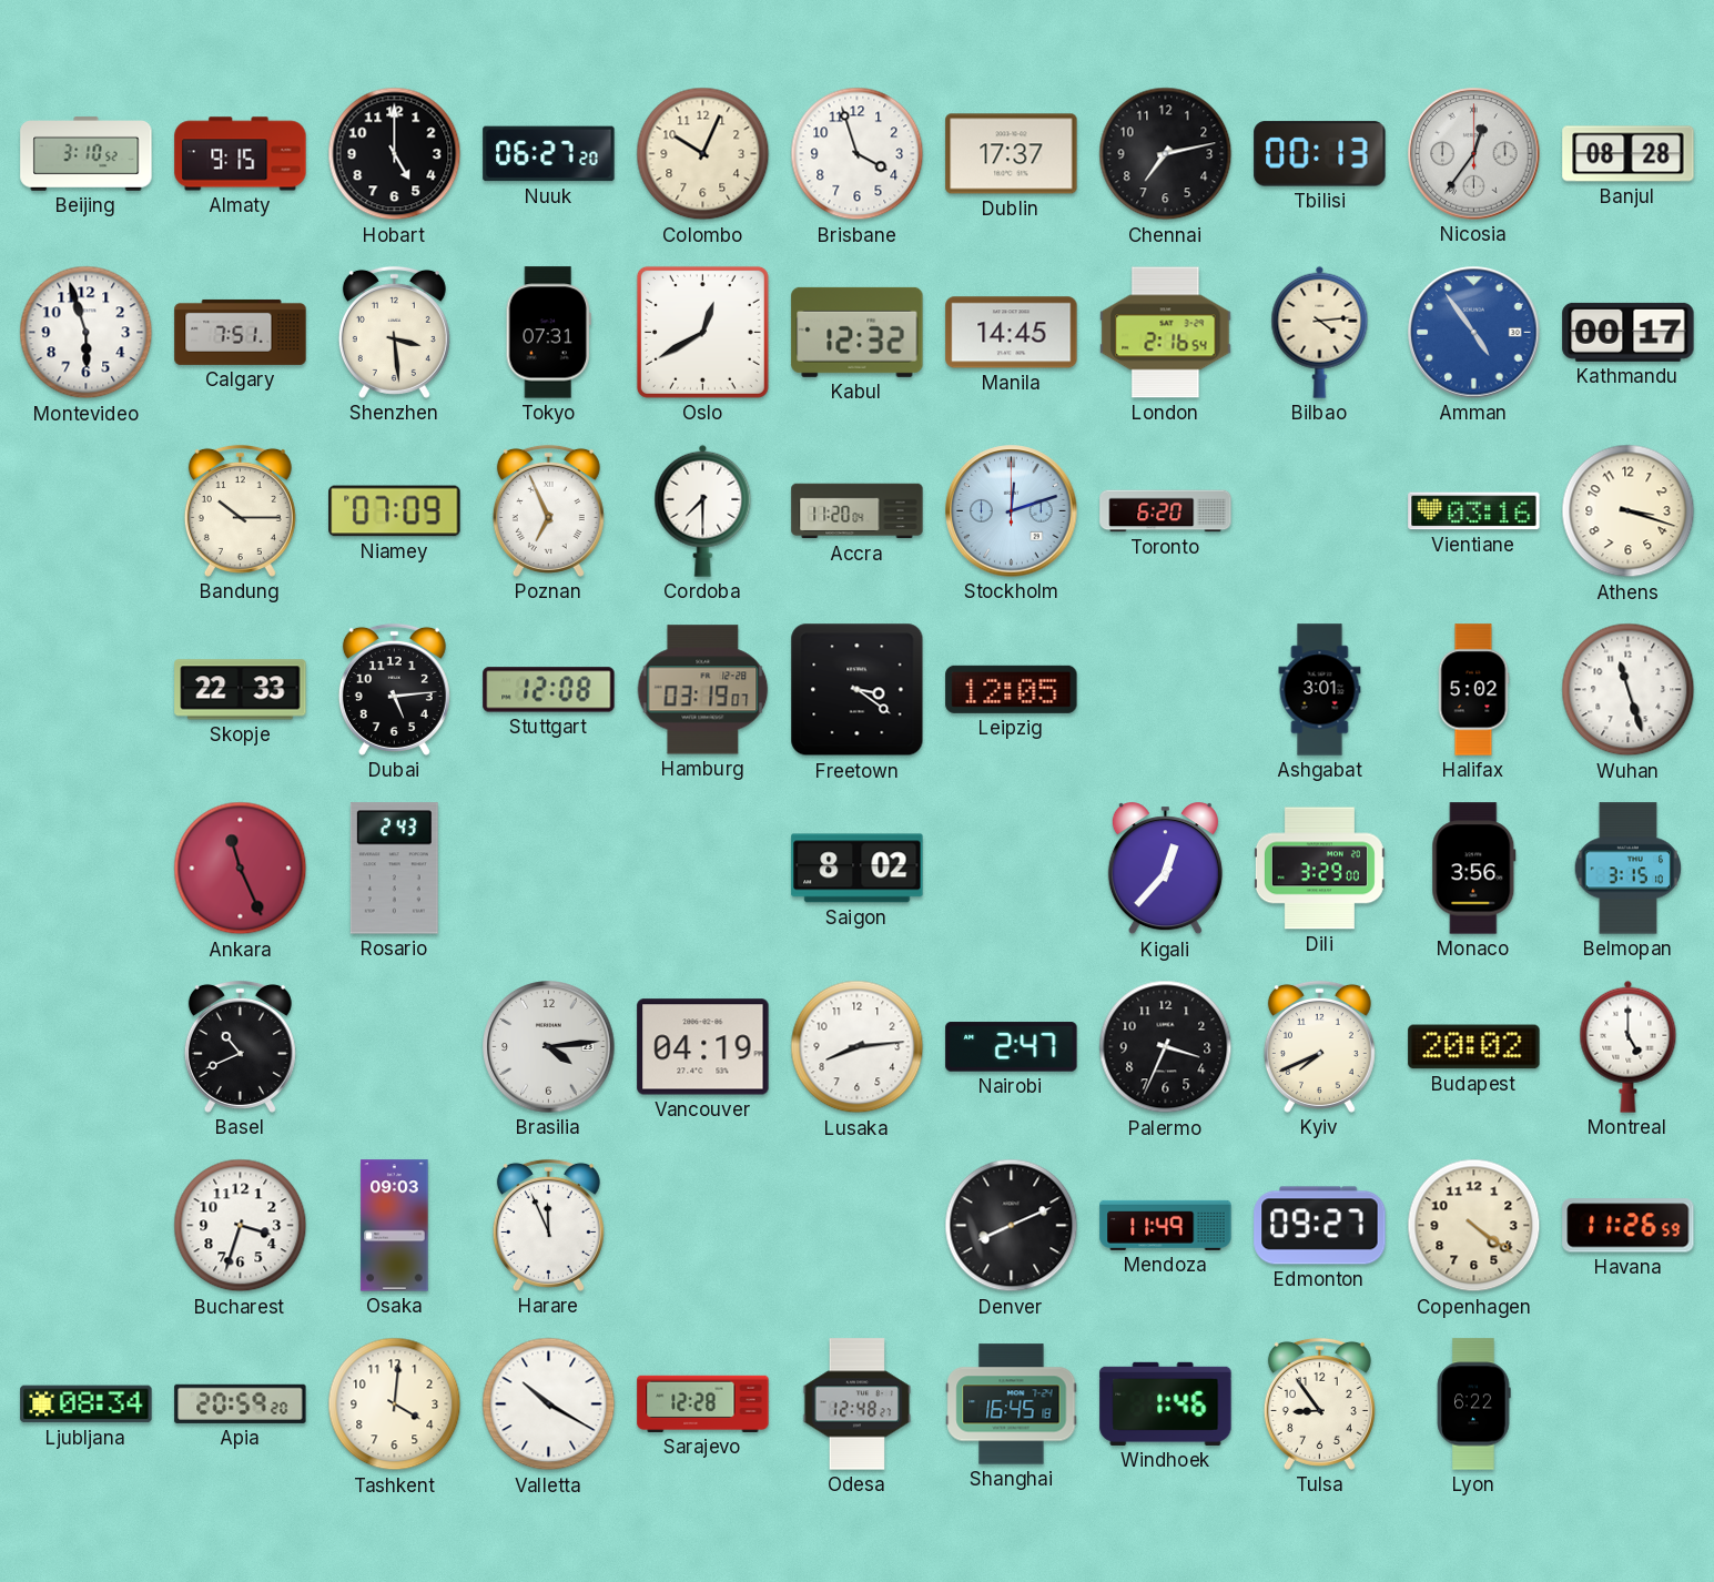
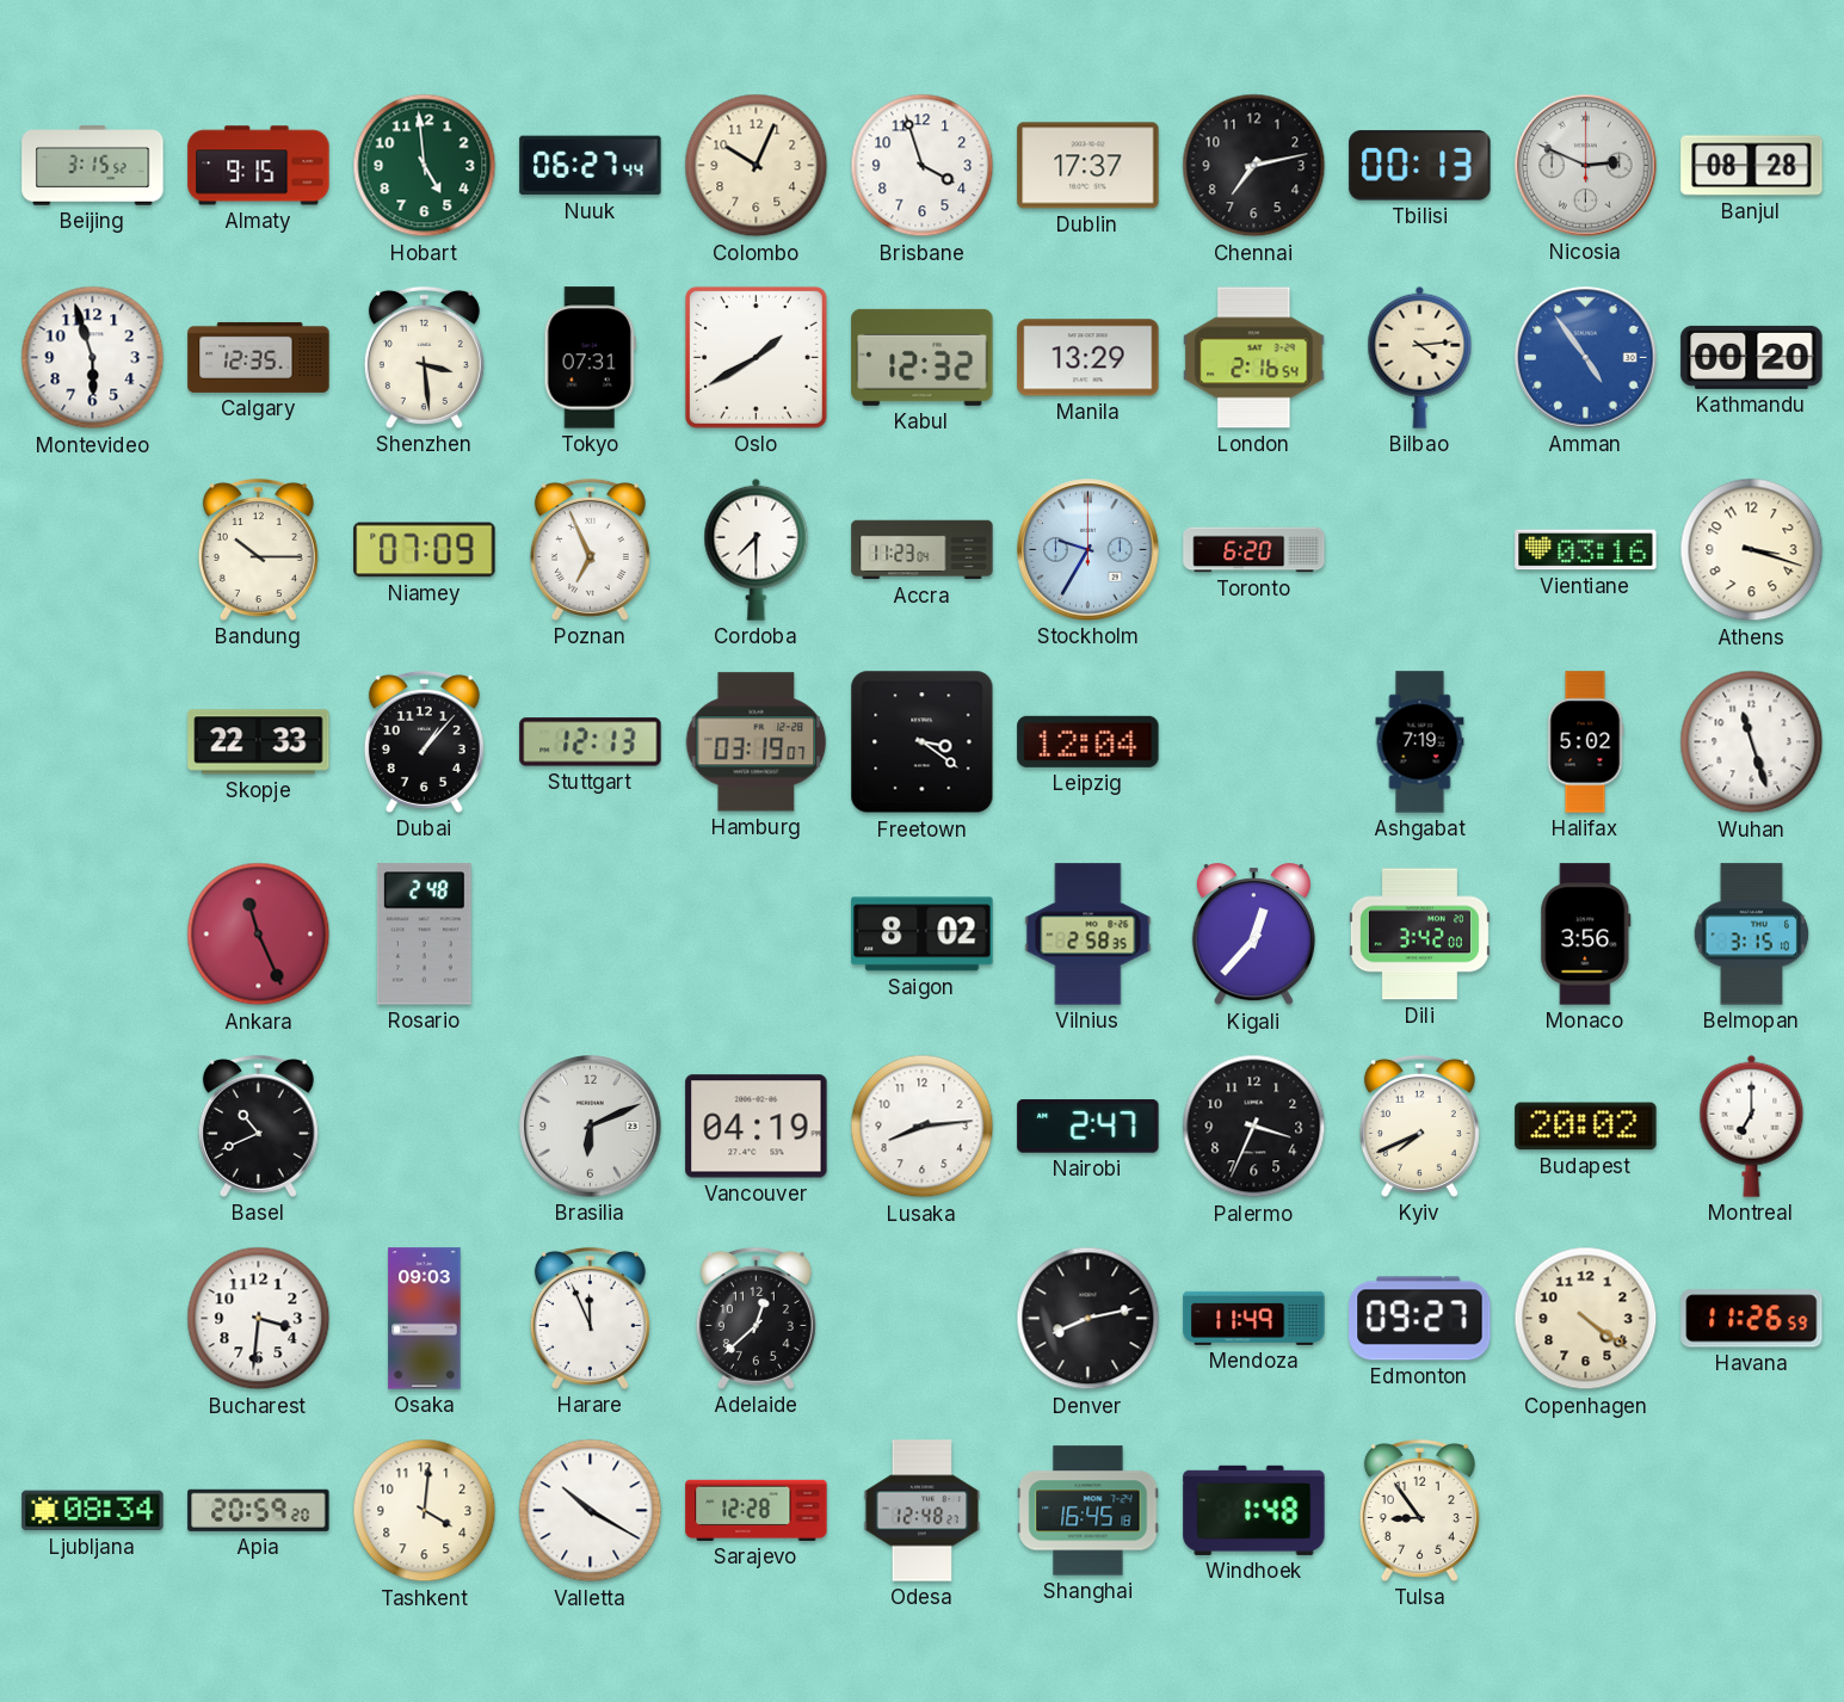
Beijing: 3:10 -> 3:15
Hobart: 5:00 -> 4:59
Hobart dial: black -> green
Nuuk: 06:27:20 -> 06:27:44
Nicosia: 12:36 -> 2:49
Calgary: 7:51 -> 12:35
Oslo: 12:40 -> 1:40
Manila: 14:45 -> 13:29
Kathmandu: 00:17 -> 00:20
Accra: 11:20 -> 11:23
Stockholm: 12:12 -> 9:35
Dubai: 5:14 -> 1:07
Stuttgart: 12:08 -> 12:13
Leipzig: 12:05 -> 12:04
Ashgabat: 3:01 -> 7:19
Rosario: 2:43 -> 2:48
Vilnius: none -> 2:58
Dili: 3:29 -> 3:42
Brasilia: 4:14 -> 6:11
Montreal: 5:00 -> 7:00
Bucharest: 3:33 -> 3:31
Adelaide: none -> 12:38
Denver: 8:11 -> 8:13
Windhoek: 1:46 -> 1:48
Lyon: 6:22 -> none
